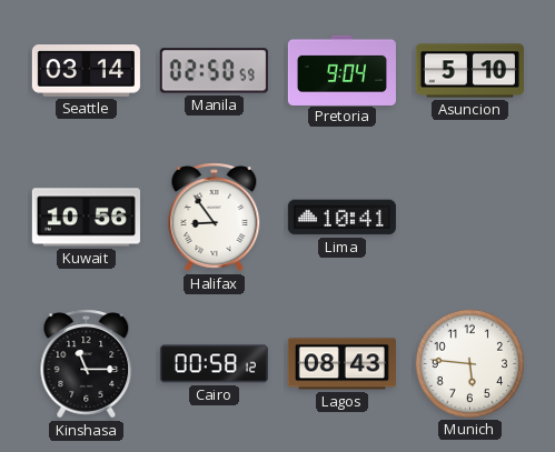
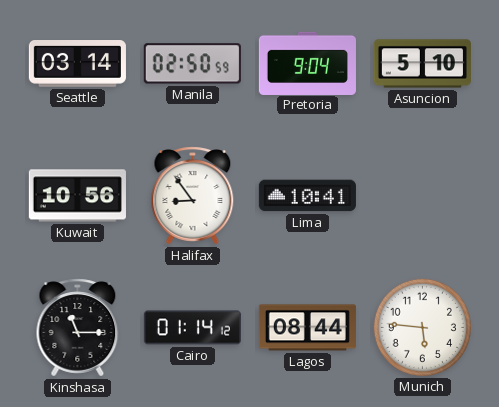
Cairo: 00:58 -> 01:14
Lagos: 08:43 -> 08:44
